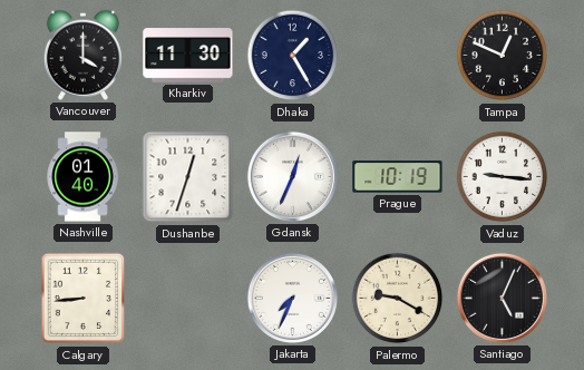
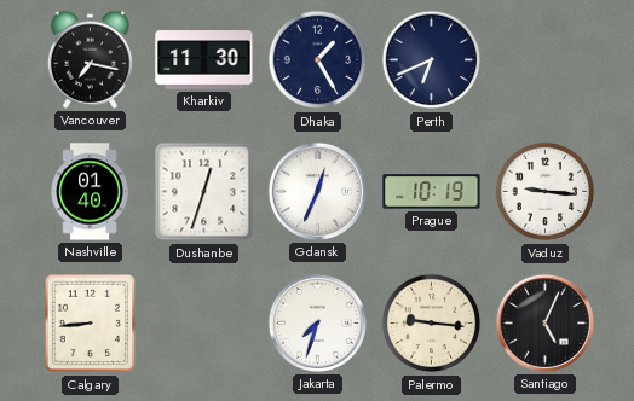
Vancouver: 4:00 -> 7:17
Perth: none -> 6:41
Tampa: 12:49 -> none
Jakarta: 7:34 -> 7:33
Palermo: 9:20 -> 9:16
